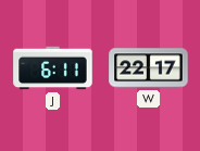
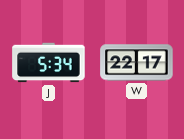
J: 6:11 -> 5:34
